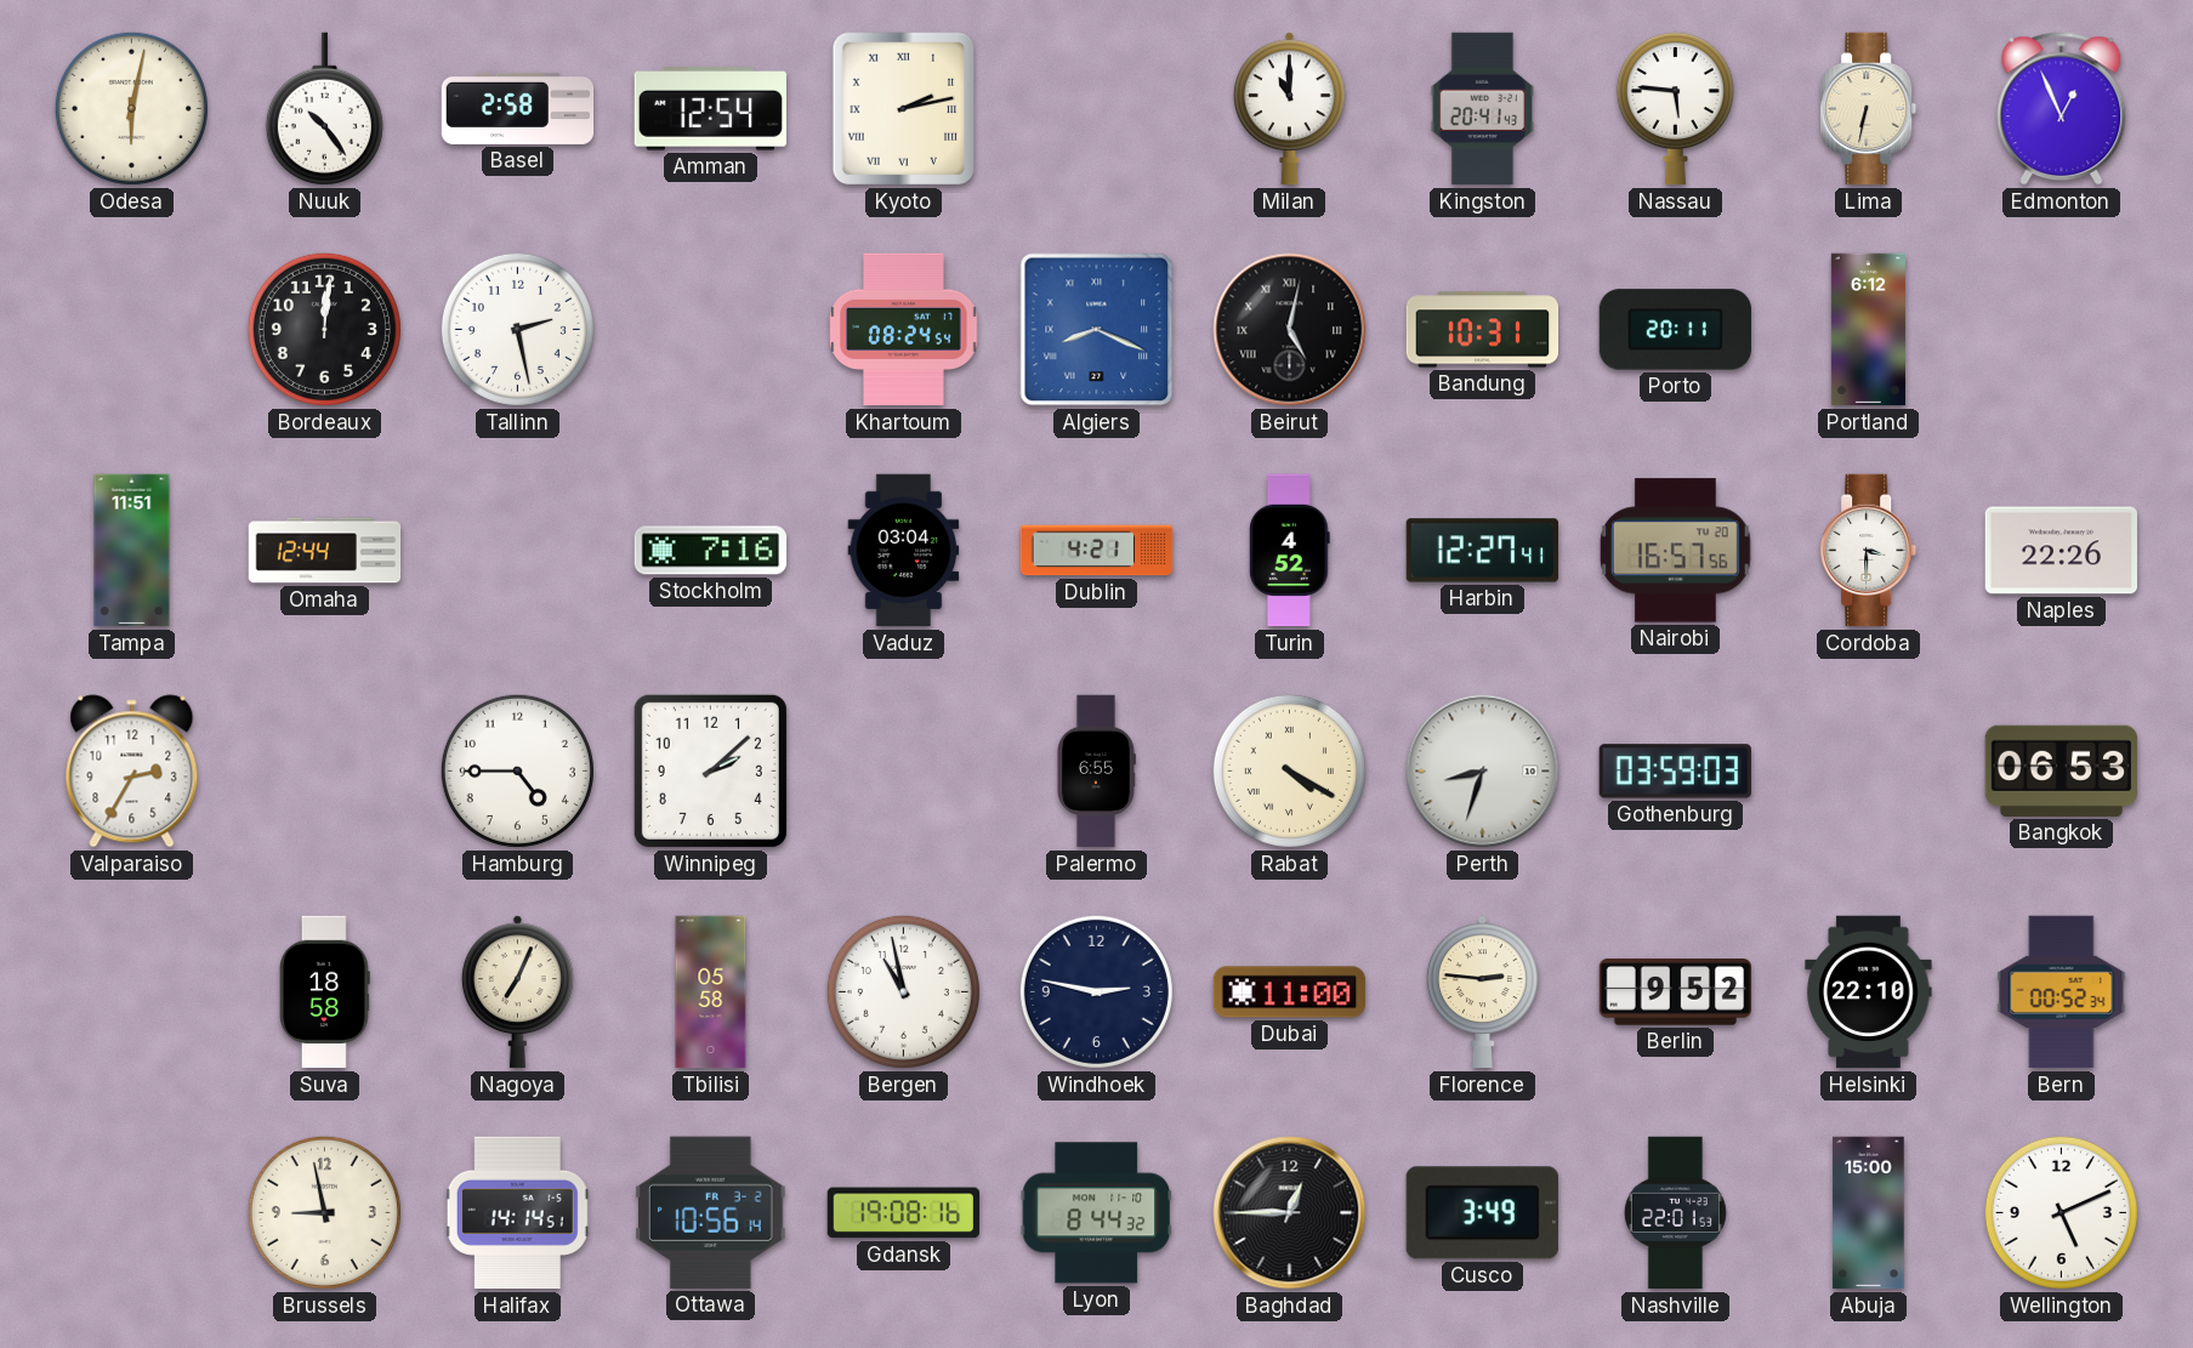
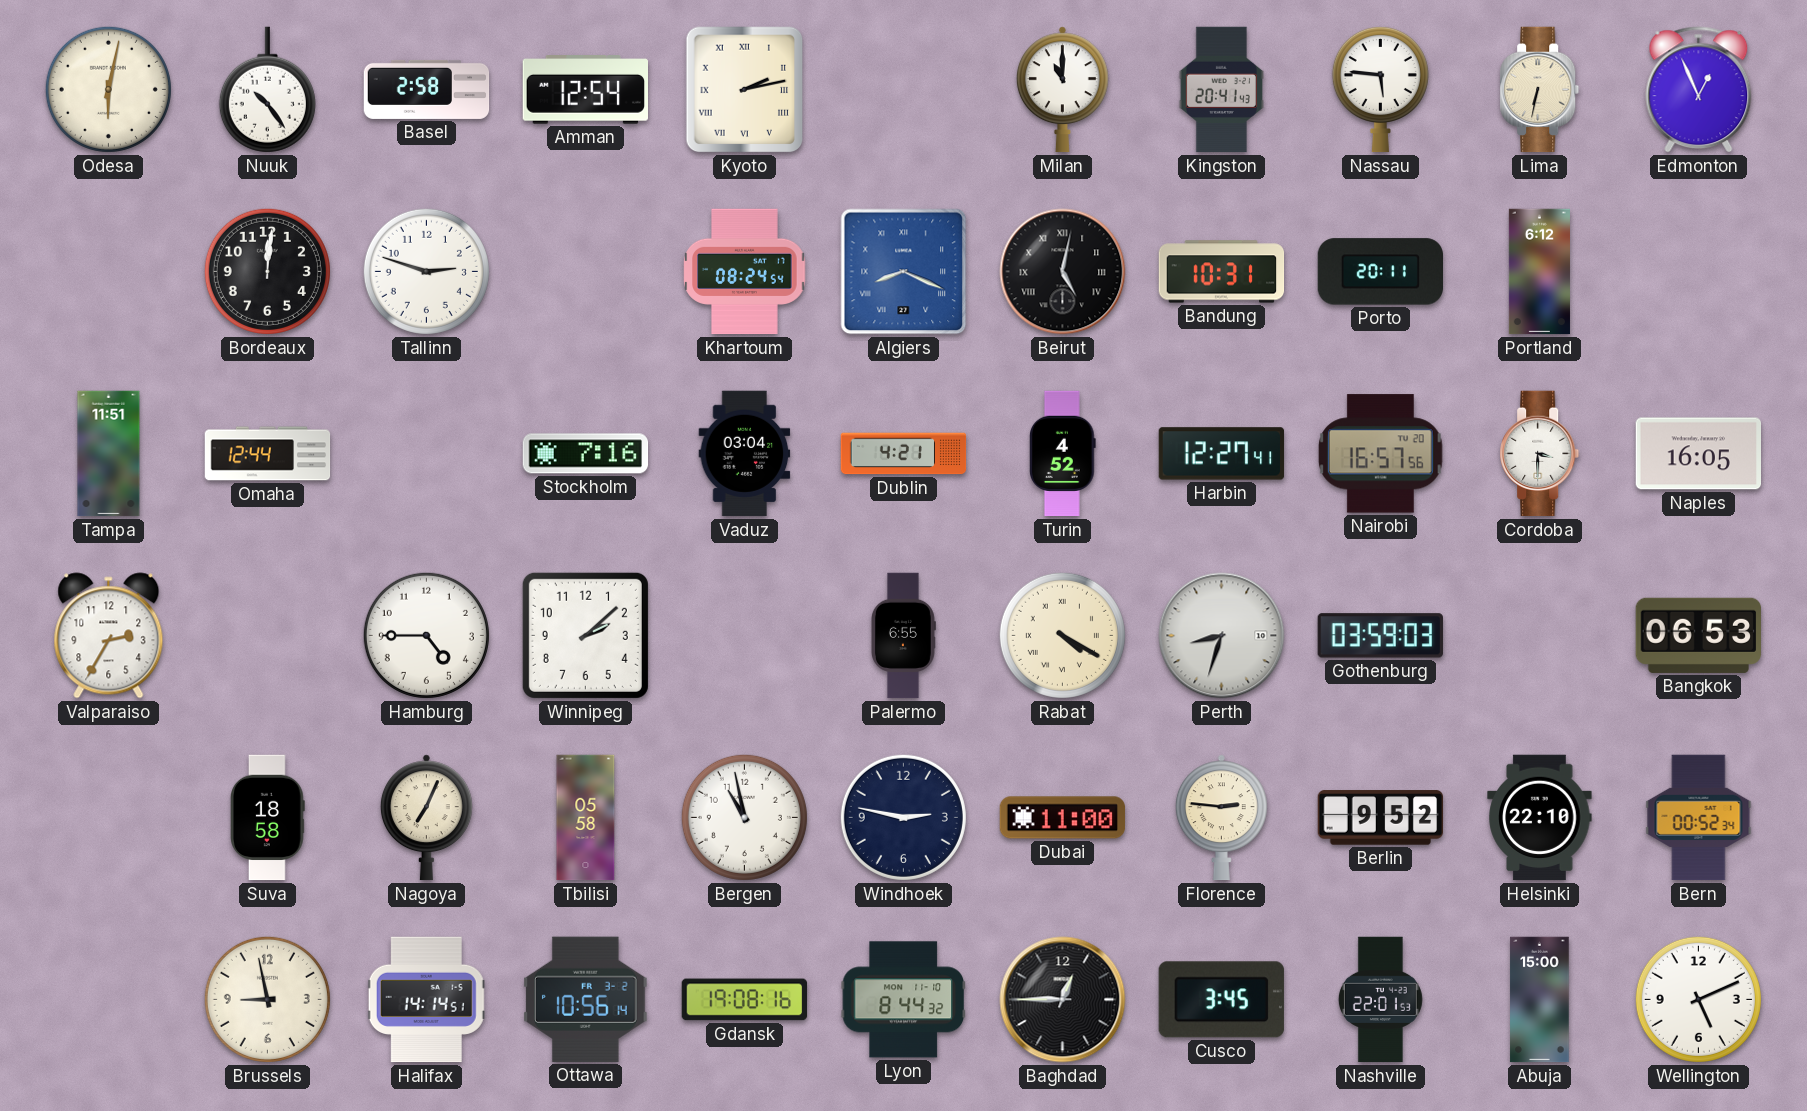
Tallinn: 2:28 -> 2:48
Naples: 22:26 -> 16:05
Cusco: 3:49 -> 3:45
